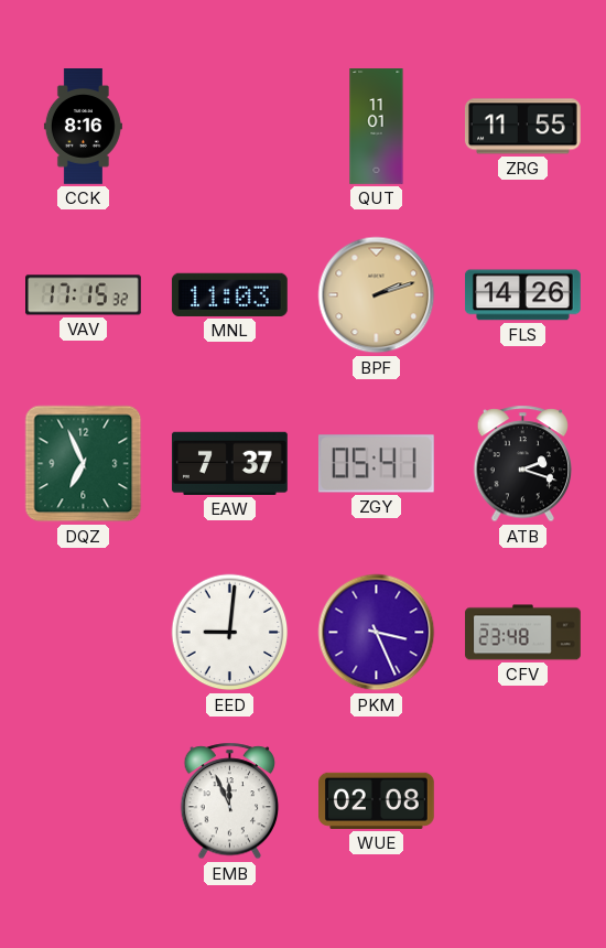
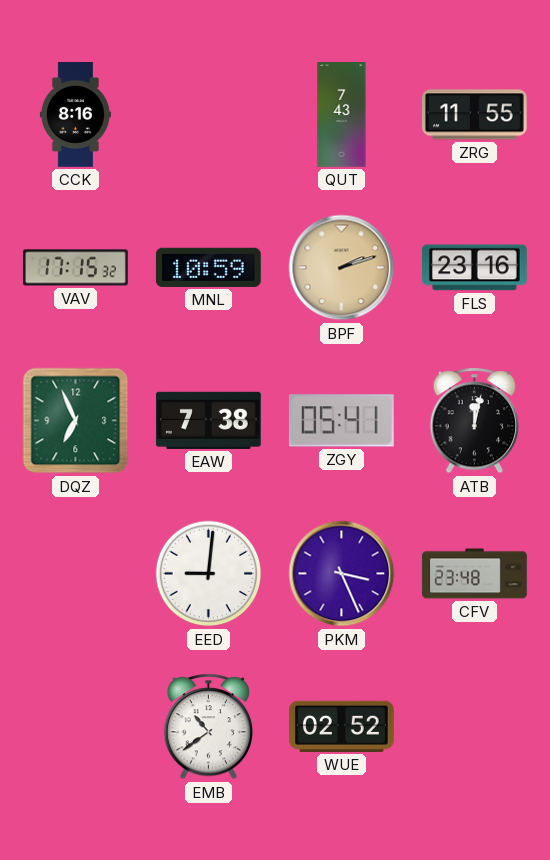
QUT: 11:01 -> 7:43
MNL: 11:03 -> 10:59
FLS: 14:26 -> 23:16
EAW: 7:37 -> 7:38
ATB: 2:18 -> 12:02
EMB: 11:56 -> 10:39
WUE: 02:08 -> 02:52
